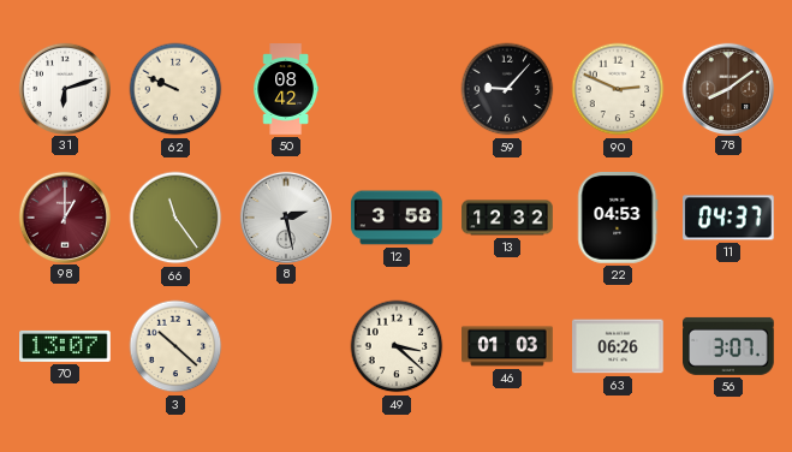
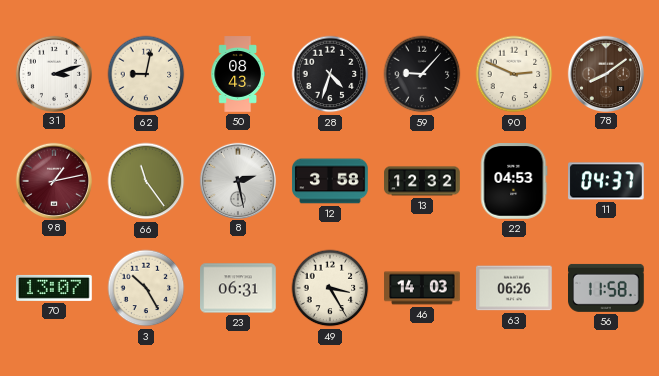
31: 6:12 -> 3:12
62: 9:49 -> 9:02
50: 08:42 -> 08:43
28: none -> 4:33
98: 1:00 -> 1:13
3: 10:22 -> 10:25
23: none -> 06:31
49: 3:22 -> 3:25
46: 01:03 -> 14:03
56: 3:07 -> 11:58
